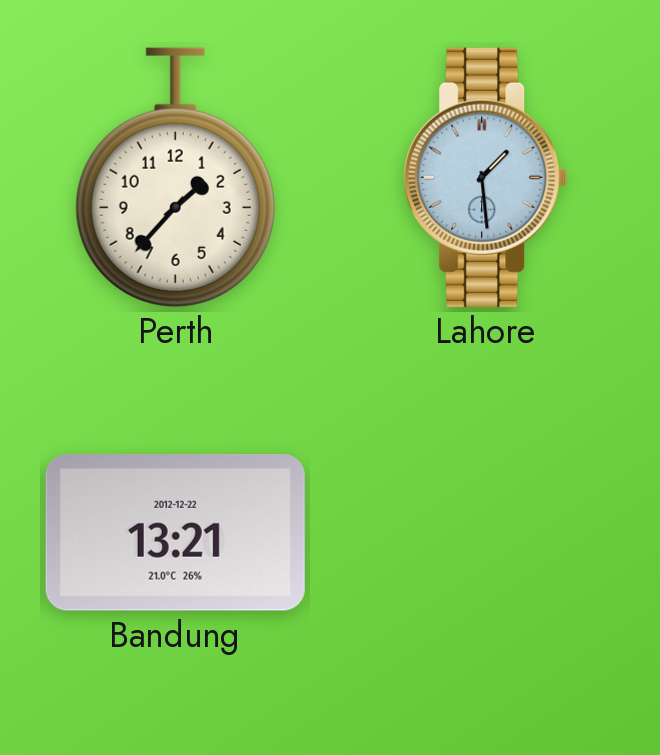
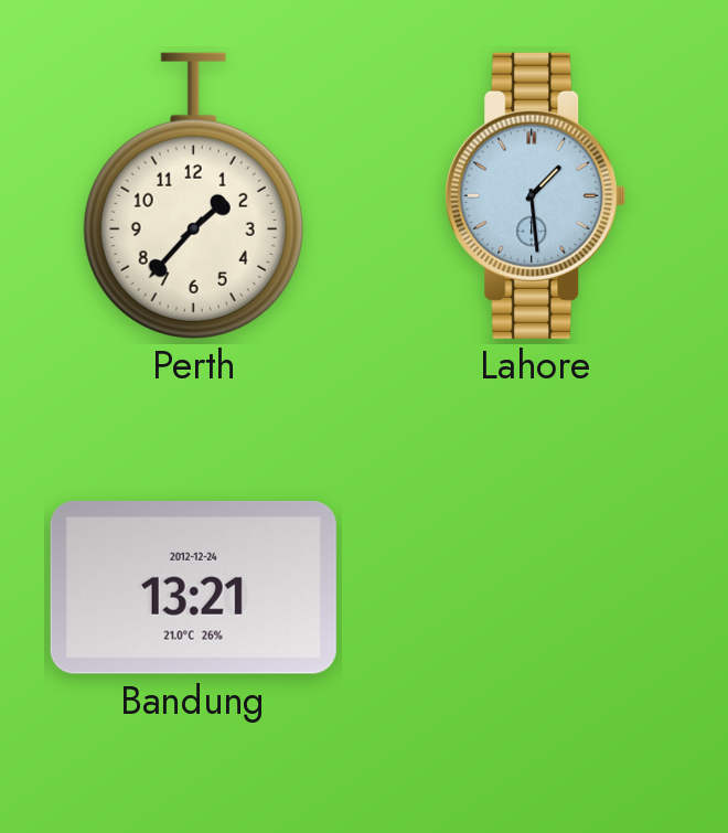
Bandung date: 2012-12-22 -> 2012-12-24
